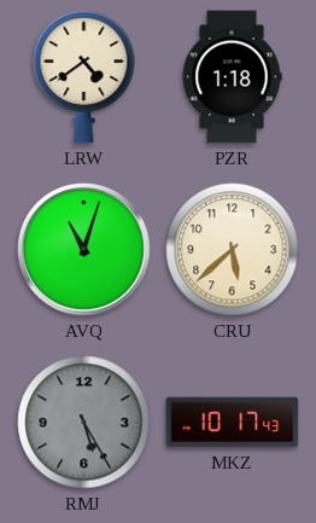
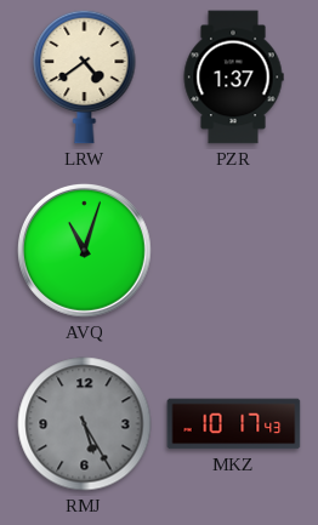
PZR: 1:18 -> 1:37
CRU: 5:38 -> none
